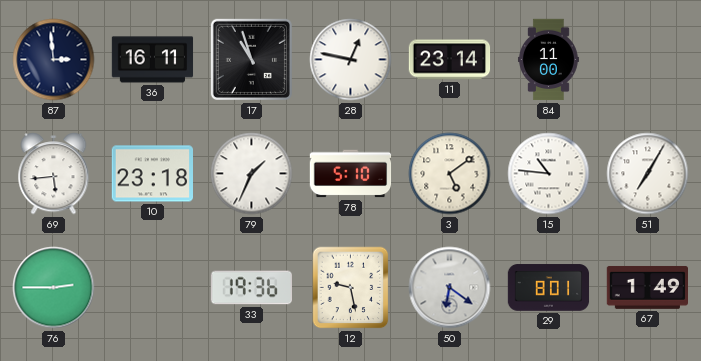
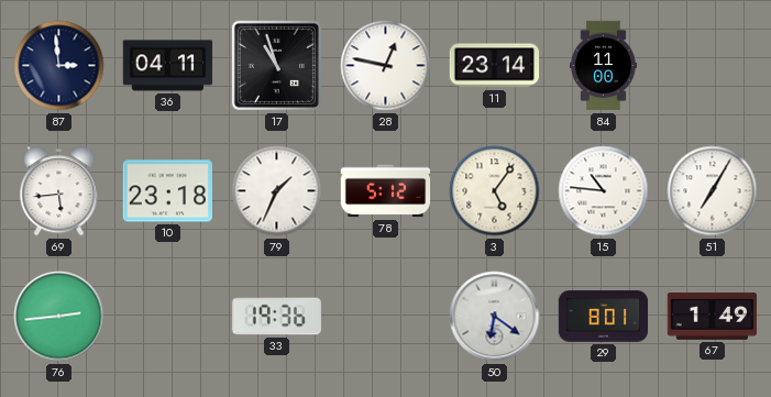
36: 16:11 -> 04:11
78: 5:10 -> 5:12
3: 5:09 -> 5:06
76: 2:45 -> 2:44
12: 9:28 -> none
